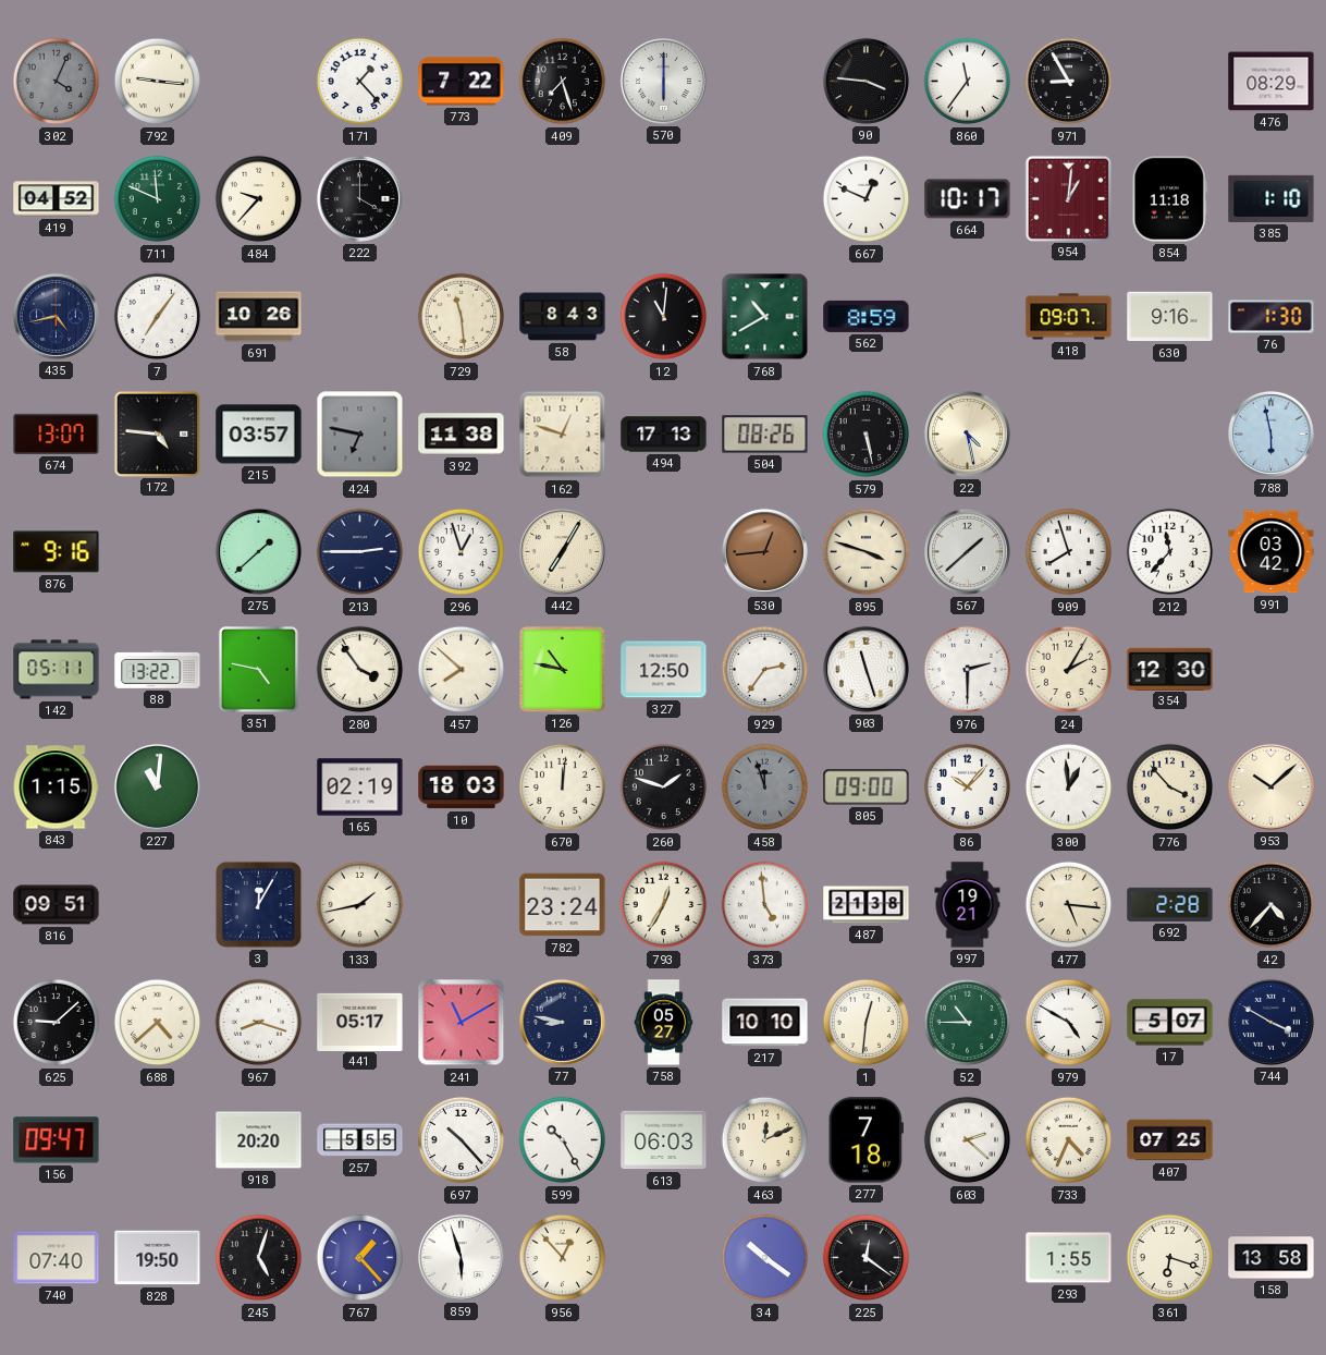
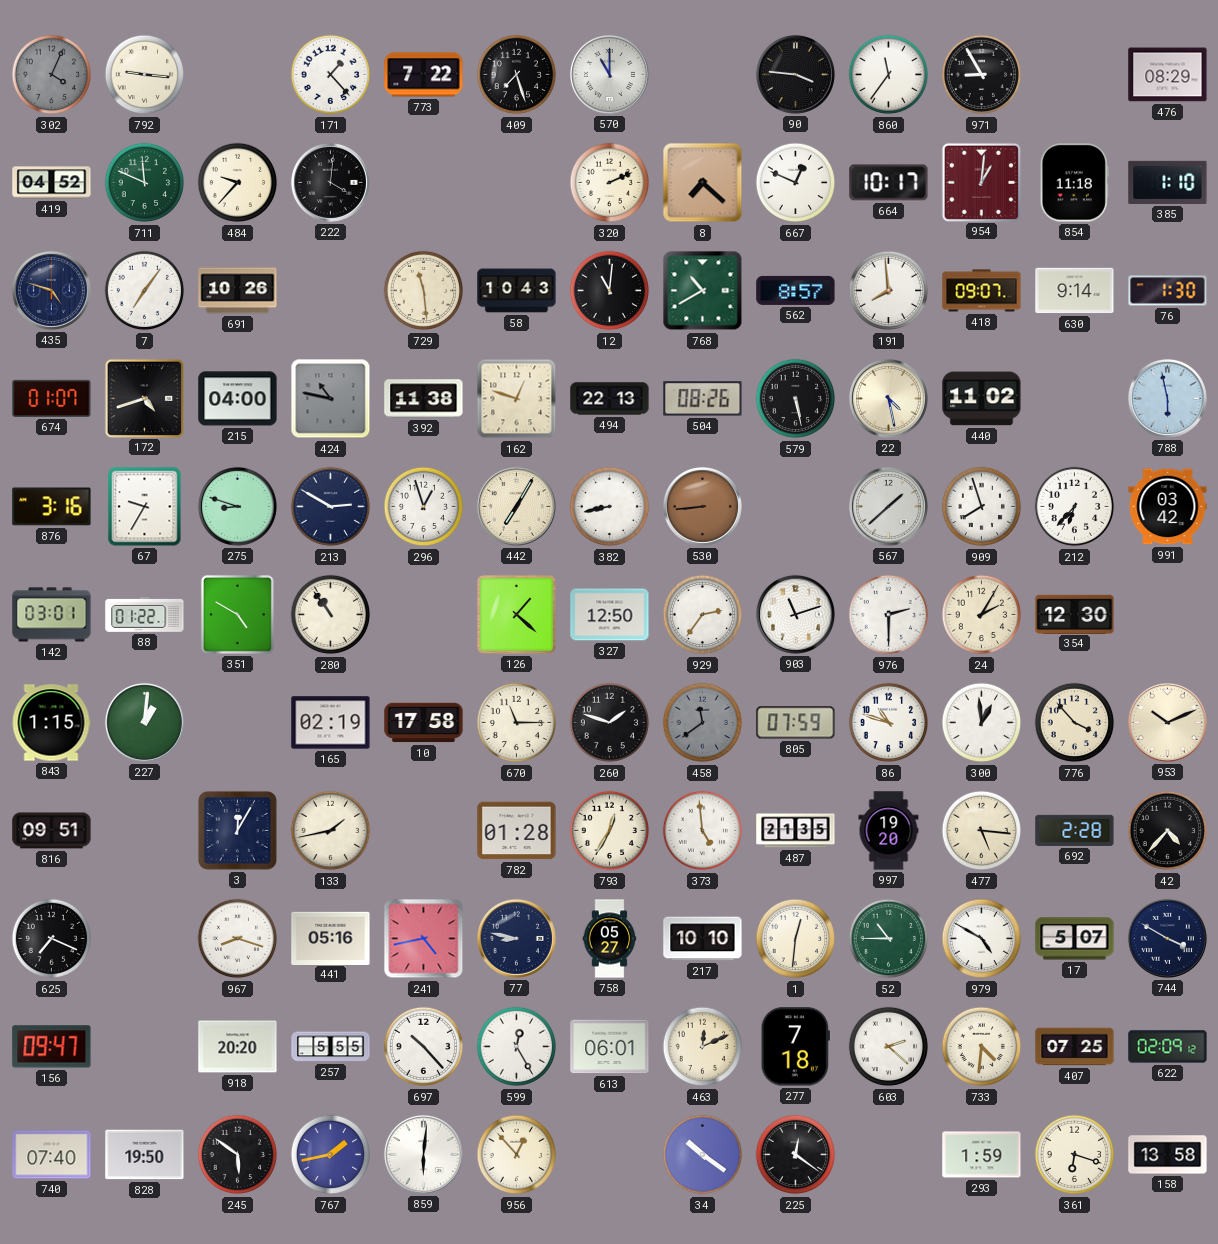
570: 6:00 -> 11:00
222: 4:00 -> 4:01
320: none -> 2:11
8: none -> 7:22
435: 4:43 -> 4:48
58: 8:43 -> 10:43
562: 8:59 -> 8:57
191: none -> 7:59
630: 9:16 -> 9:14
674: 13:07 -> 01:07
172: 4:46 -> 4:42
215: 03:57 -> 04:00
424: 6:47 -> 10:47
494: 17:13 -> 22:13
440: none -> 11:02
876: 9:16 -> 3:16
67: none -> 9:35
275: 1:38 -> 8:48
213: 2:45 -> 2:50
382: none -> 8:43
530: 12:44 -> 8:44
895: 3:48 -> none
212: 11:37 -> 6:37
142: 05:11 -> 03:01
88: 13:22 -> 01:22
351: 4:47 -> 4:50
280: 3:54 -> 10:54
457: 7:52 -> none
126: 10:47 -> 1:22
903: 11:27 -> 11:12
227: 11:01 -> 1:01
10: 18:03 -> 17:58
670: 12:01 -> 11:15
458: 11:57 -> 11:39
805: 09:00 -> 07:59
86: 10:07 -> 10:48
953: 10:08 -> 10:11
782: 23:24 -> 01:28
487: 21:38 -> 21:35
997: 19:21 -> 19:20
625: 9:08 -> 7:19
688: 4:38 -> none
441: 05:17 -> 05:16
241: 11:10 -> 4:43
599: 10:25 -> 12:25
613: 06:03 -> 06:01
733: 4:34 -> 4:31
622: none -> 02:09
245: 5:03 -> 5:51
767: 1:23 -> 1:43
859: 5:57 -> 6:01
293: 1:55 -> 1:59
